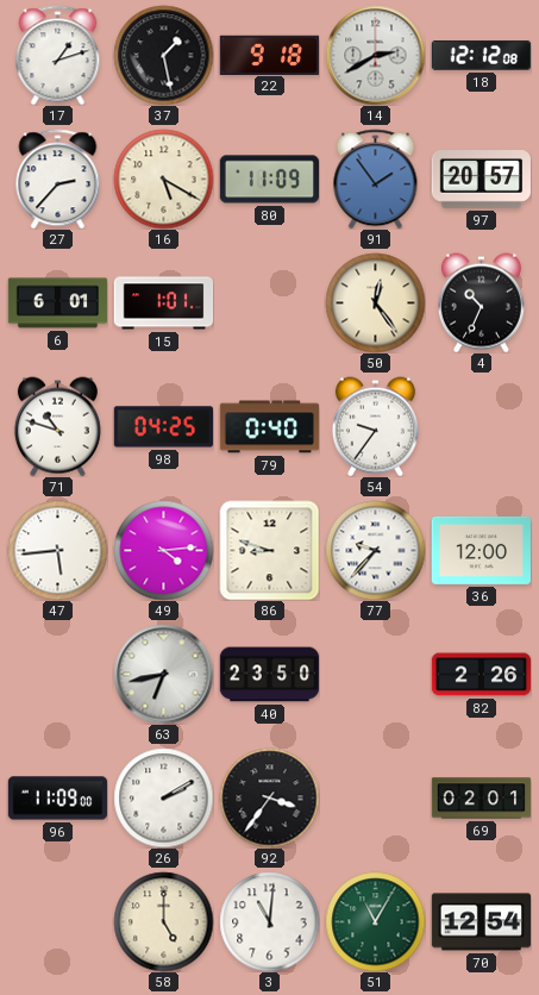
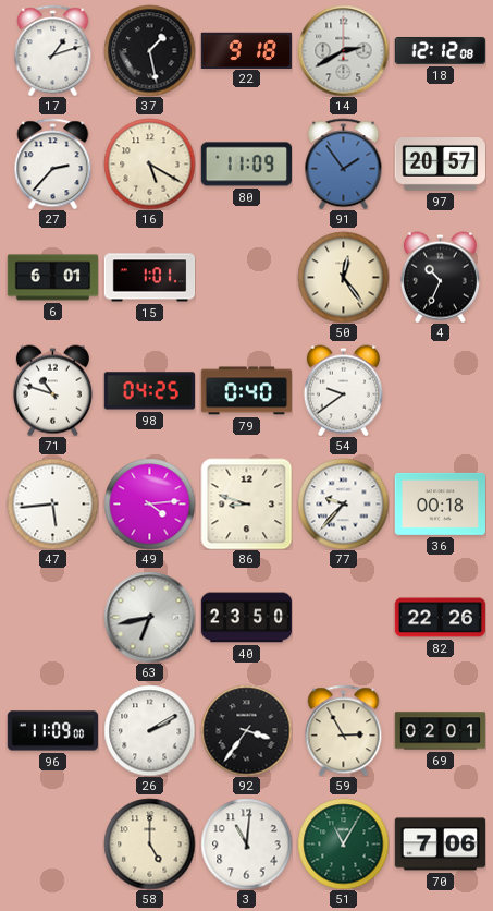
54: 9:36 -> 9:39
36: 12:00 -> 00:18
82: 2:26 -> 22:26
59: none -> 2:55
70: 12:54 -> 7:06
